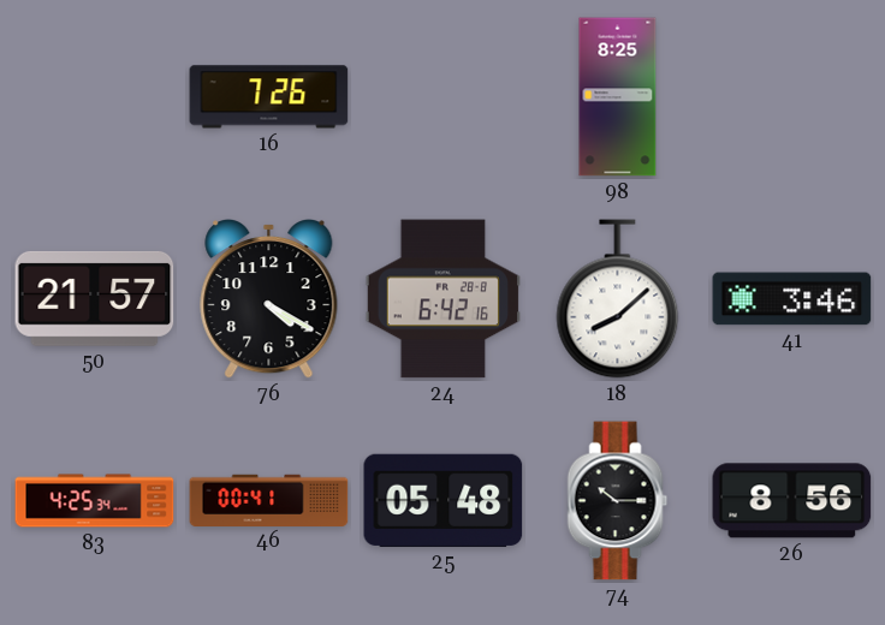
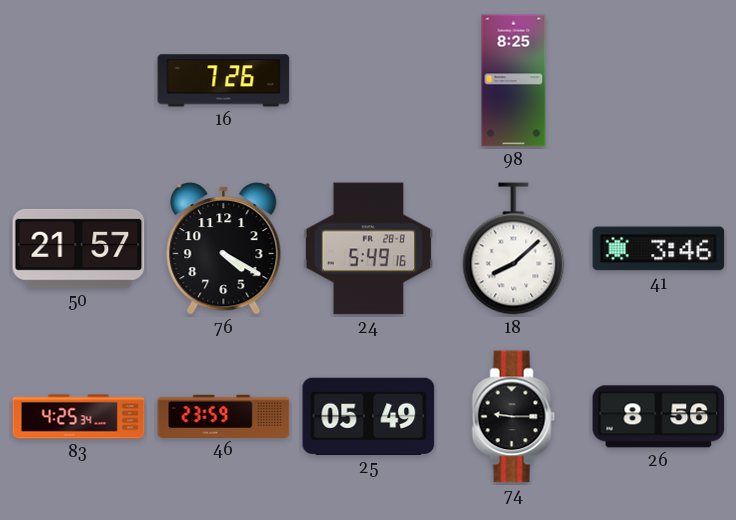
24: 6:42 -> 5:49
46: 00:41 -> 23:59
25: 05:48 -> 05:49
74: 10:15 -> 9:15
